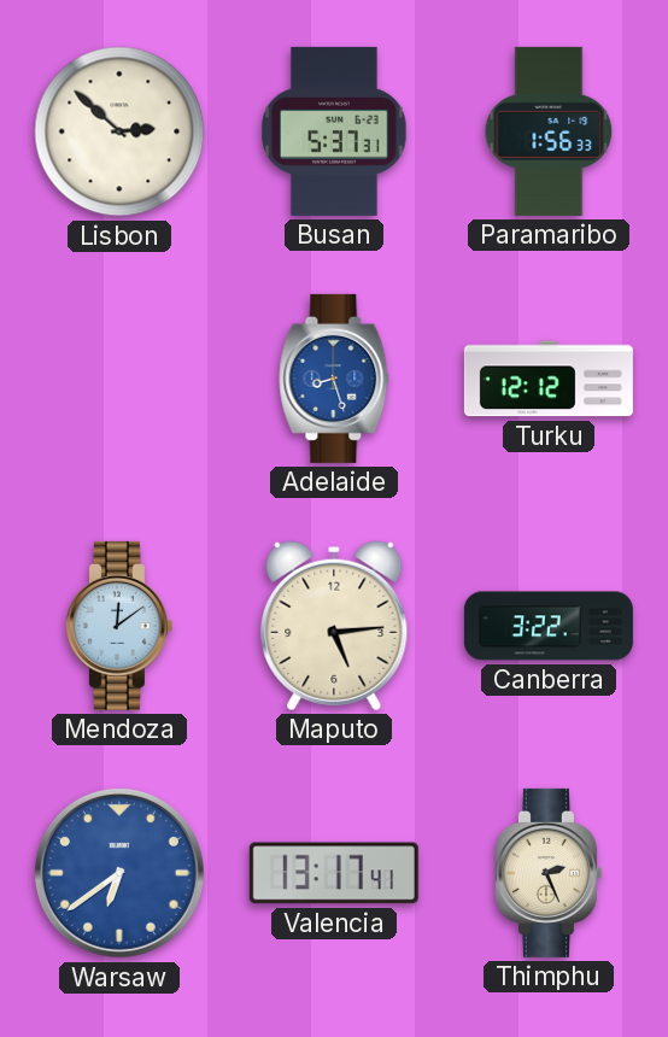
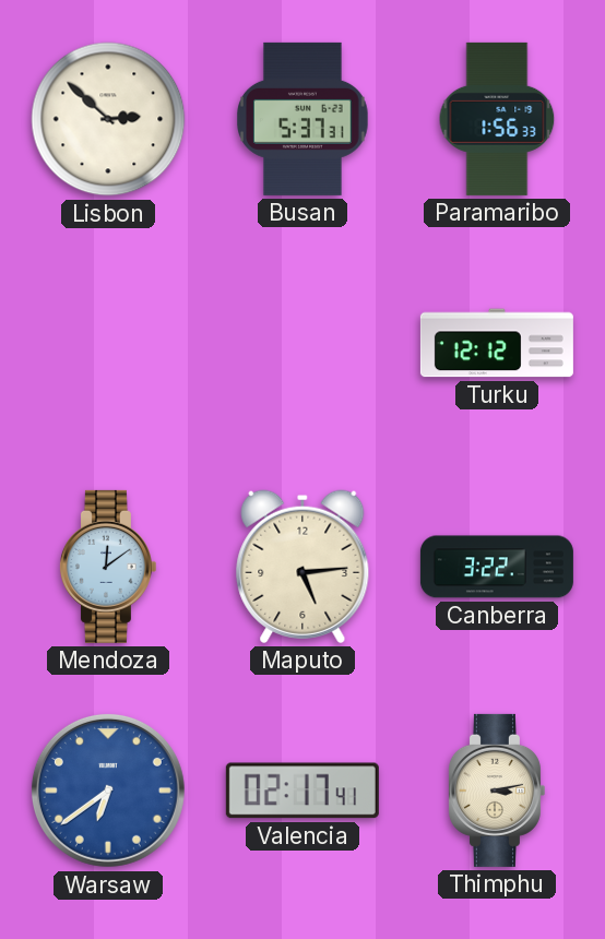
Adelaide: 8:27 -> none
Valencia: 13:17 -> 02:17
Thimphu: 2:26 -> 3:13
